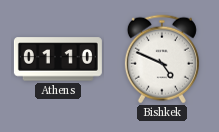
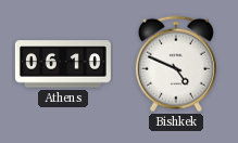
Athens: 01:10 -> 06:10
